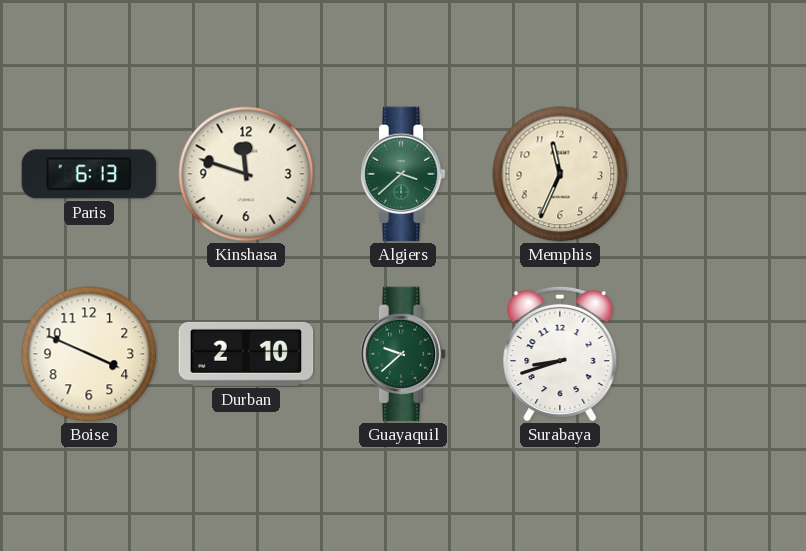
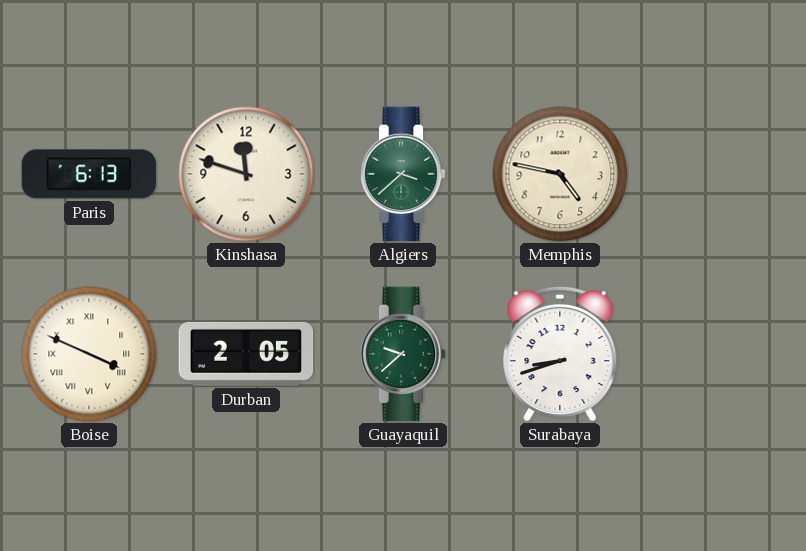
Memphis: 11:34 -> 4:47
Boise numerals: Arabic -> Roman
Durban: 2:10 -> 2:05
